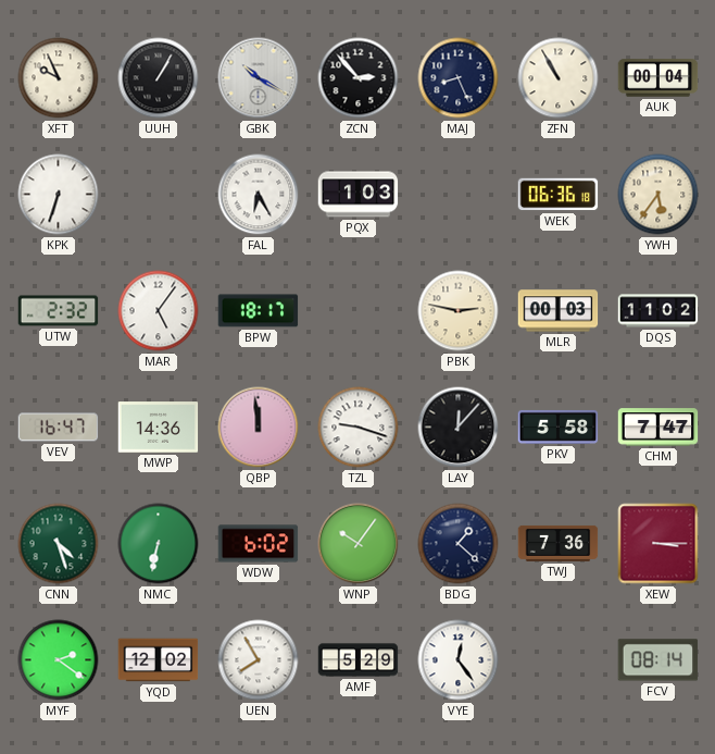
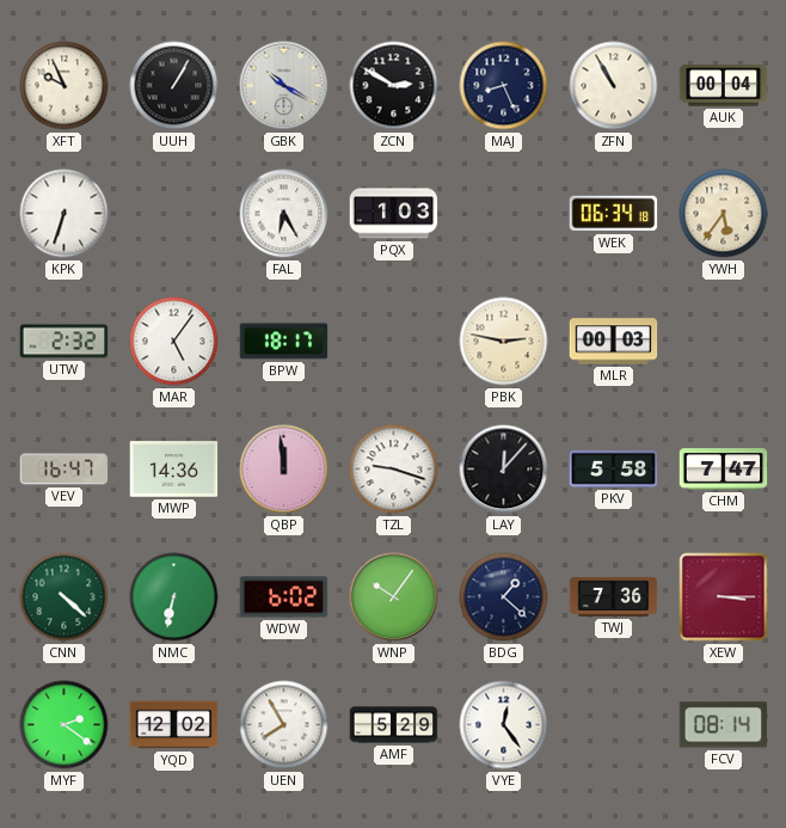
ZCN: 2:53 -> 2:50
WEK: 06:36 -> 06:34
DQS: 11:02 -> none
CNN: 4:27 -> 4:22
